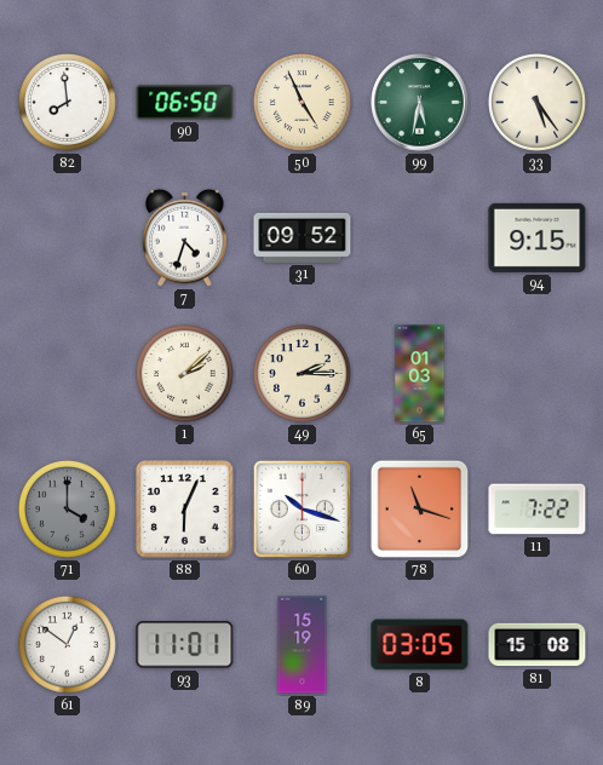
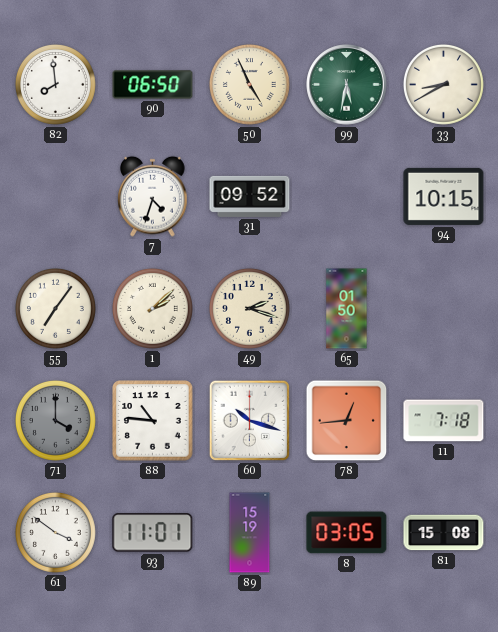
33: 5:24 -> 8:40
94: 9:15 -> 10:15
55: none -> 7:06
49: 2:15 -> 2:18
65: 01:03 -> 01:50
88: 6:04 -> 10:46
78: 11:18 -> 12:44
11: 7:22 -> 7:18
61: 12:51 -> 3:51
